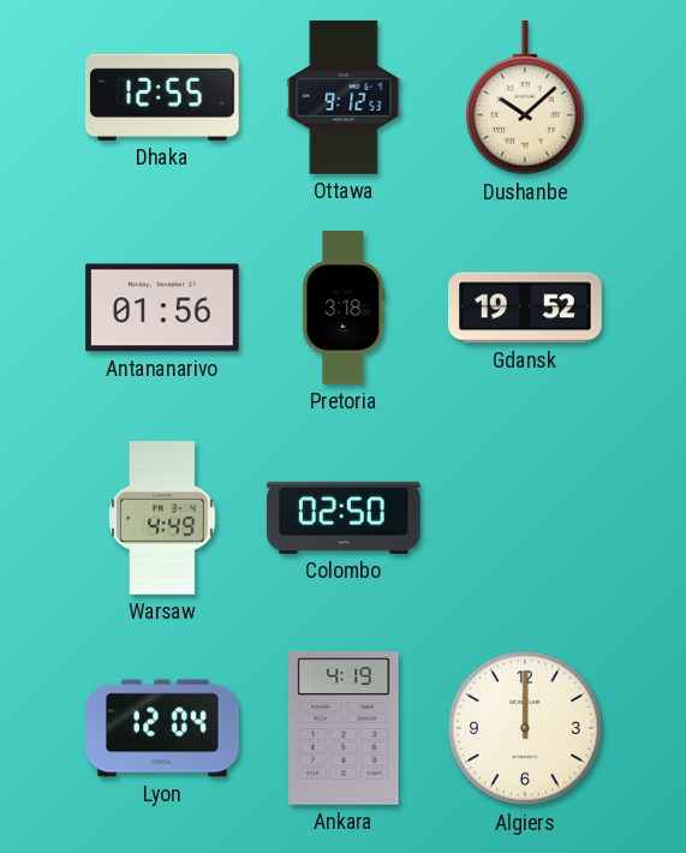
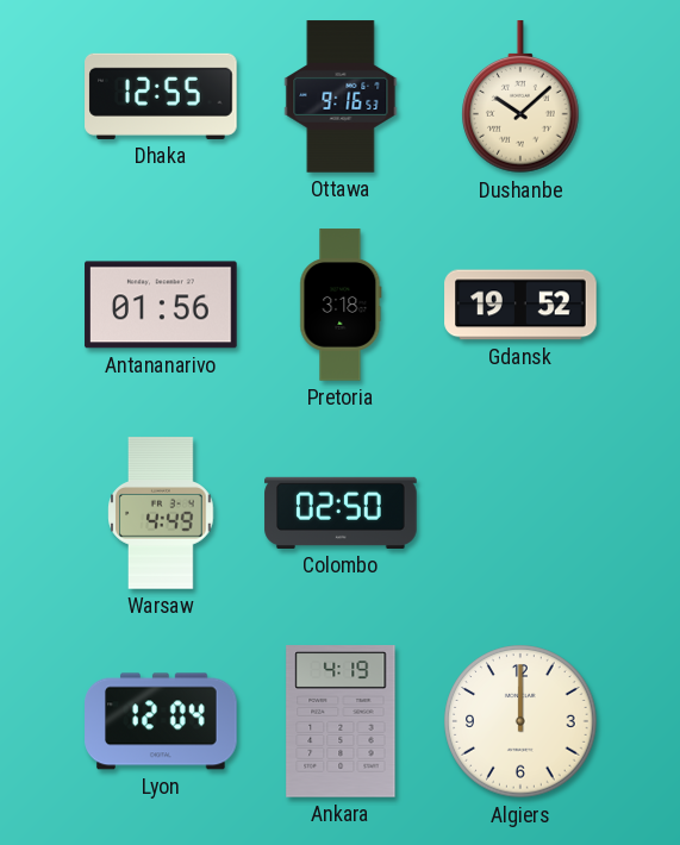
Ottawa: 9:12 -> 9:16
